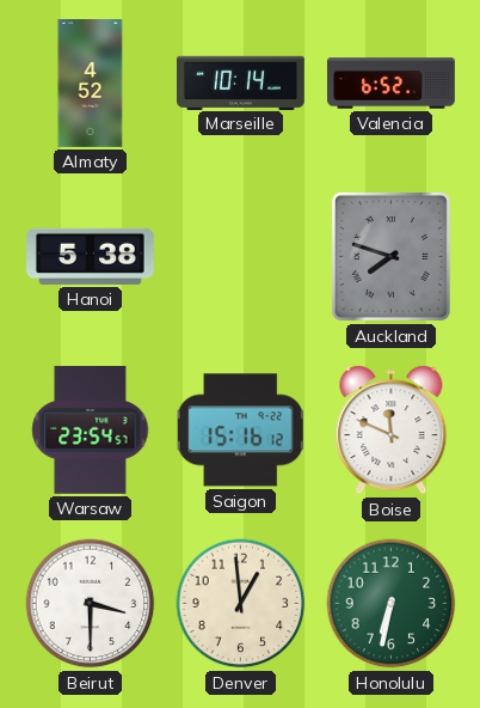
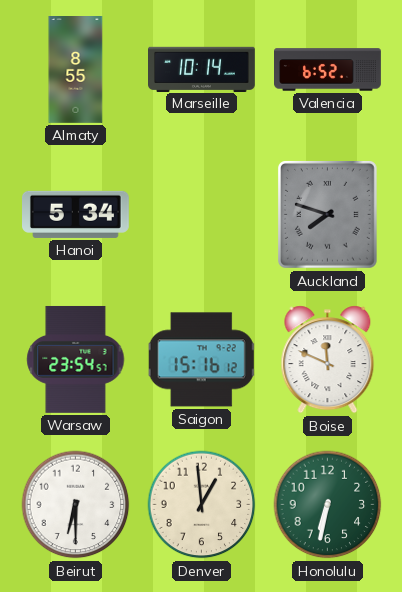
Almaty: 4:52 -> 8:55
Hanoi: 5:38 -> 5:34
Beirut: 3:30 -> 6:30
